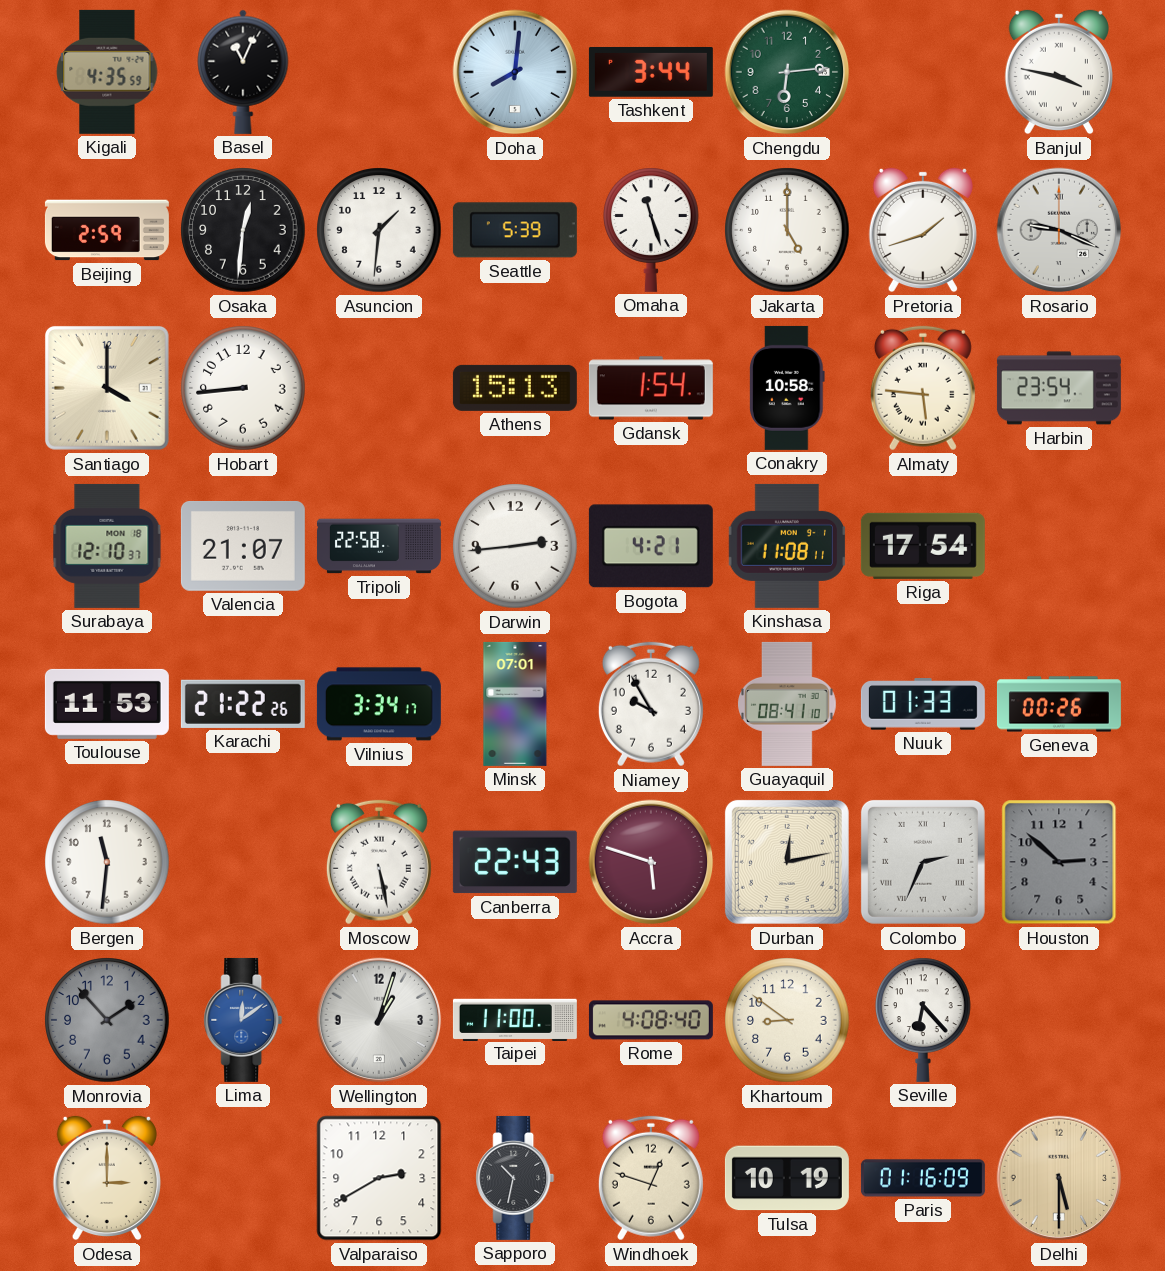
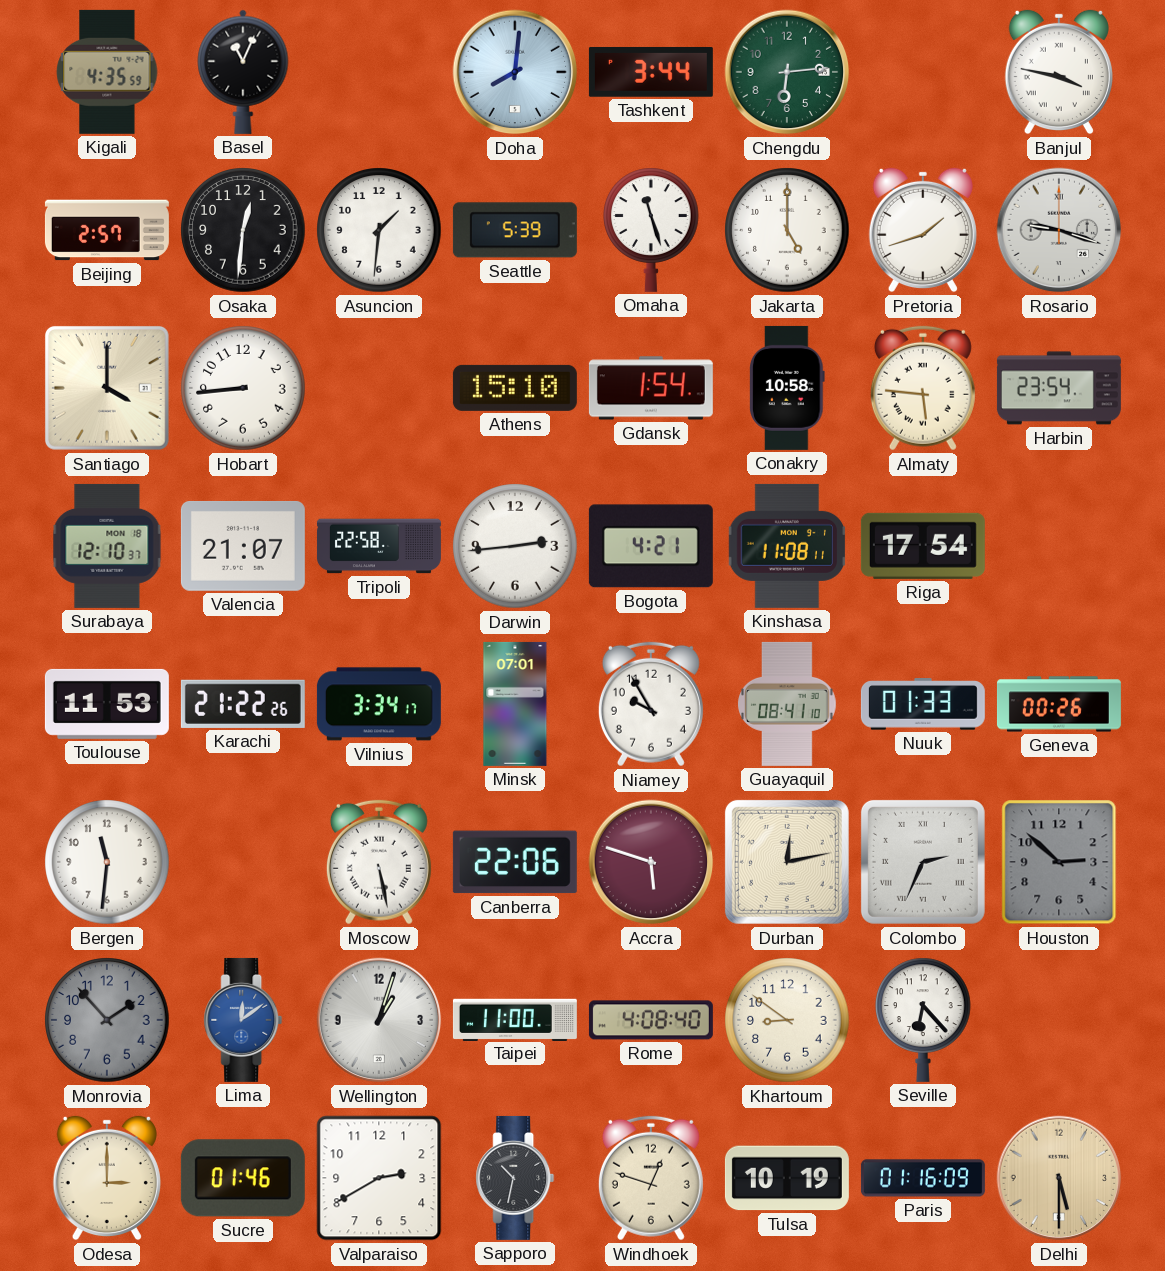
Beijing: 2:59 -> 2:57
Rosario: 9:19 -> 9:18
Athens: 15:13 -> 15:10
Canberra: 22:43 -> 22:06
Sucre: none -> 01:46
